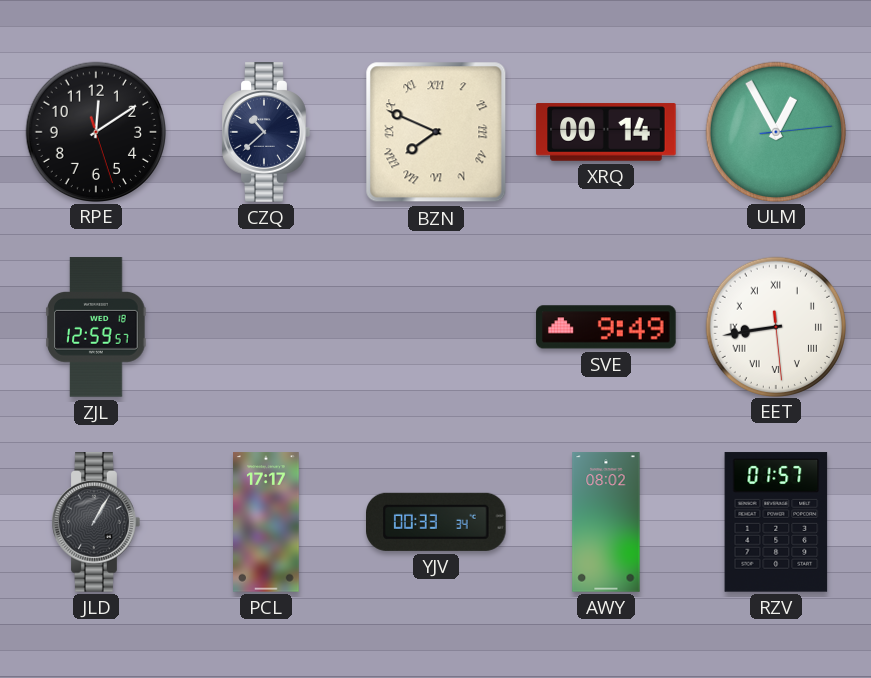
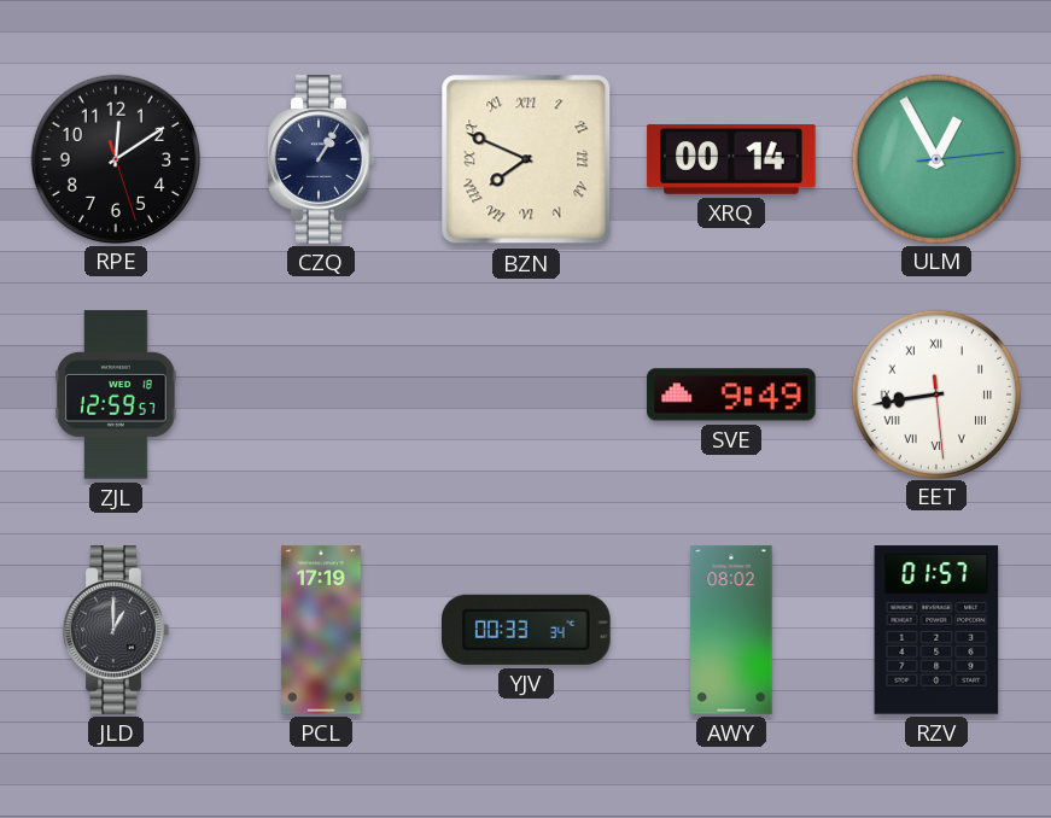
CZQ: 10:38 -> 1:05
JLD: 1:05 -> 1:00
PCL: 17:17 -> 17:19
